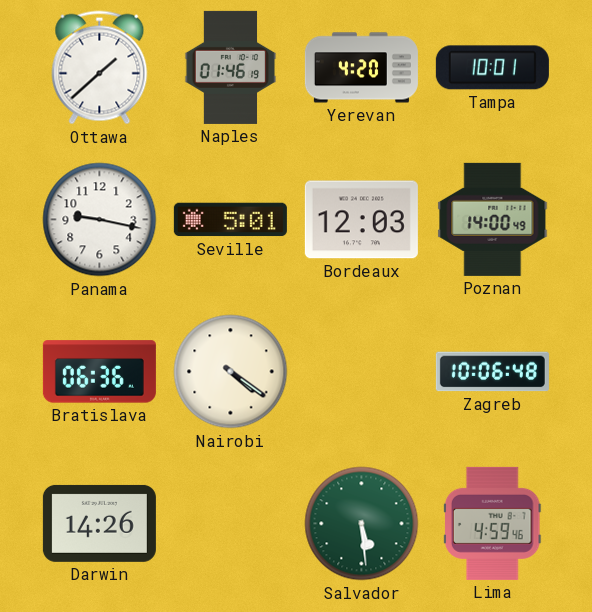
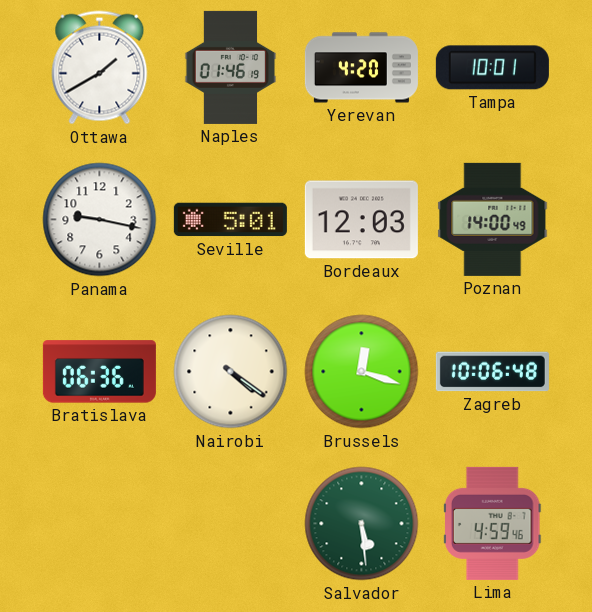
Ottawa: 1:38 -> 1:40
Brussels: none -> 12:18
Darwin: 14:26 -> none
